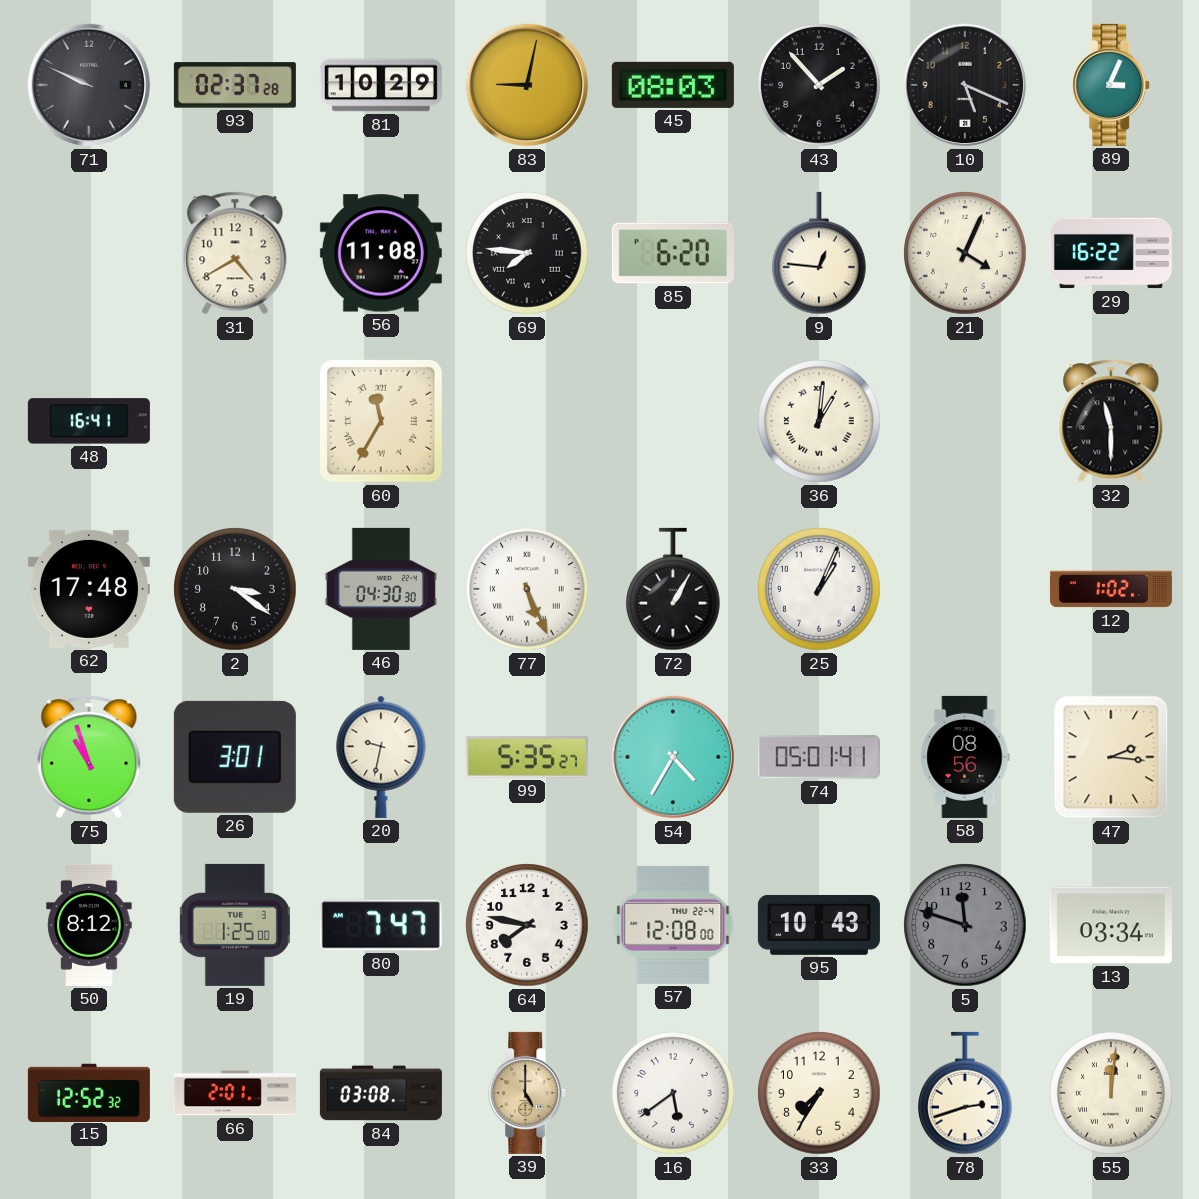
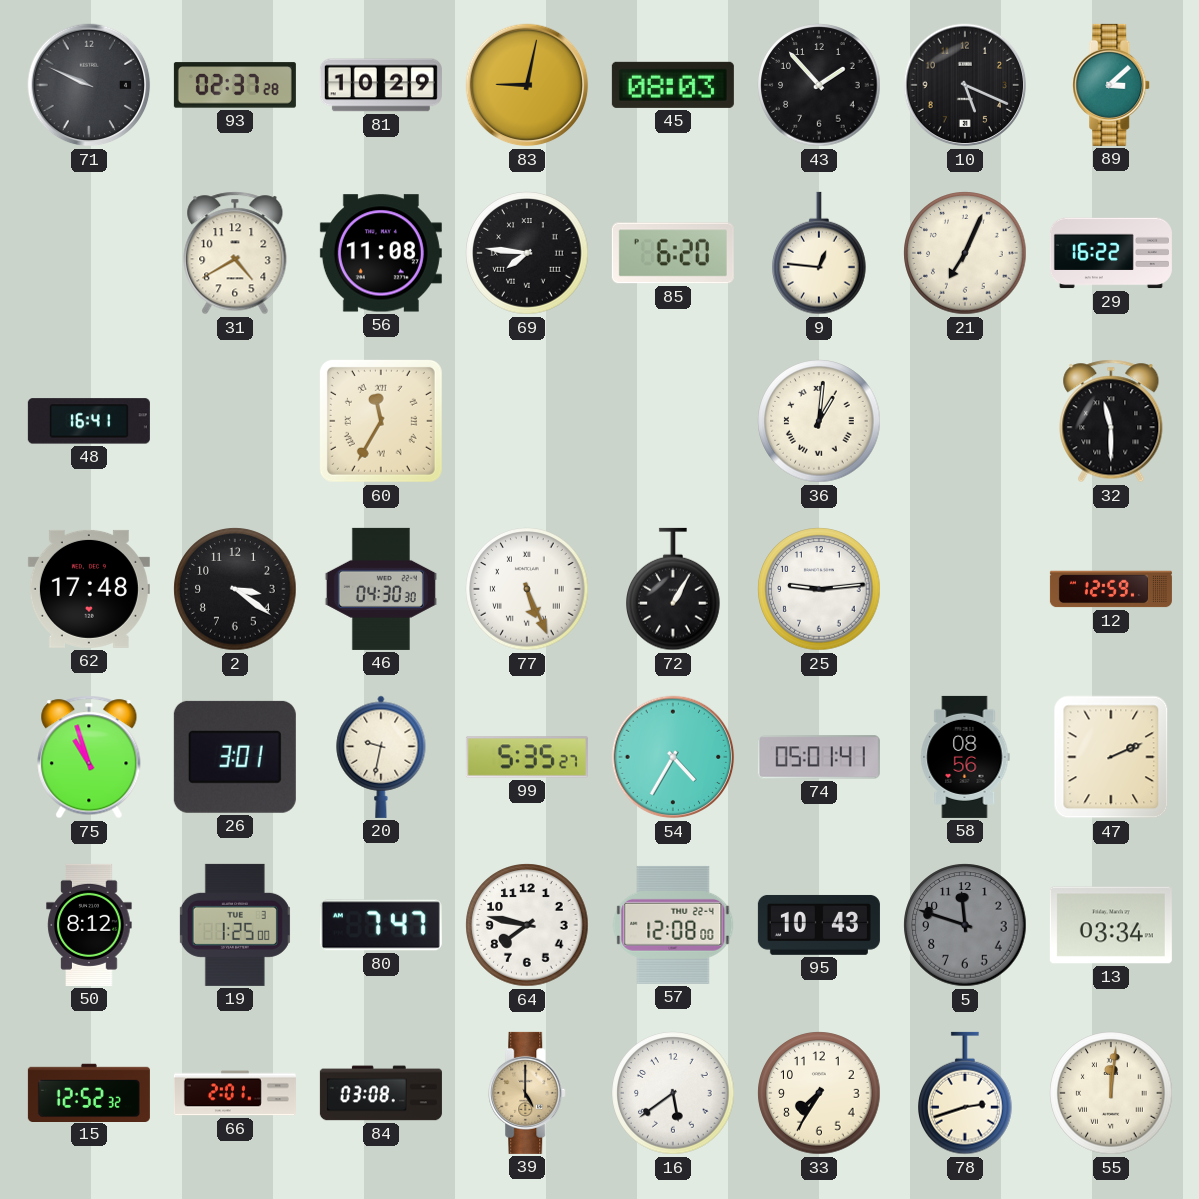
89: 3:04 -> 3:08
21: 4:04 -> 7:04
25: 1:04 -> 9:14
12: 1:02 -> 12:59
47: 2:16 -> 2:11
